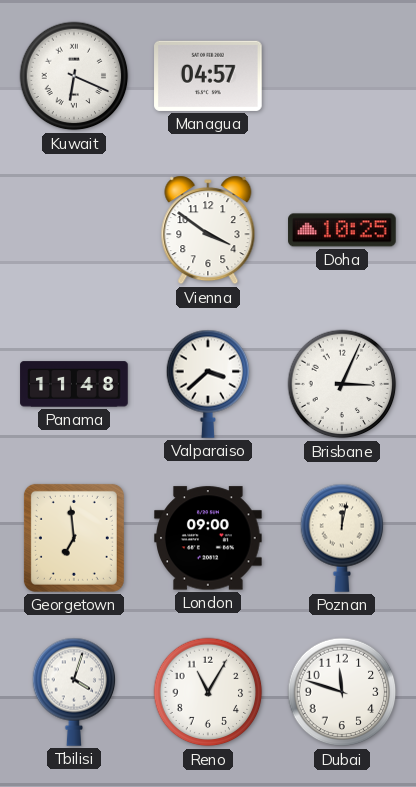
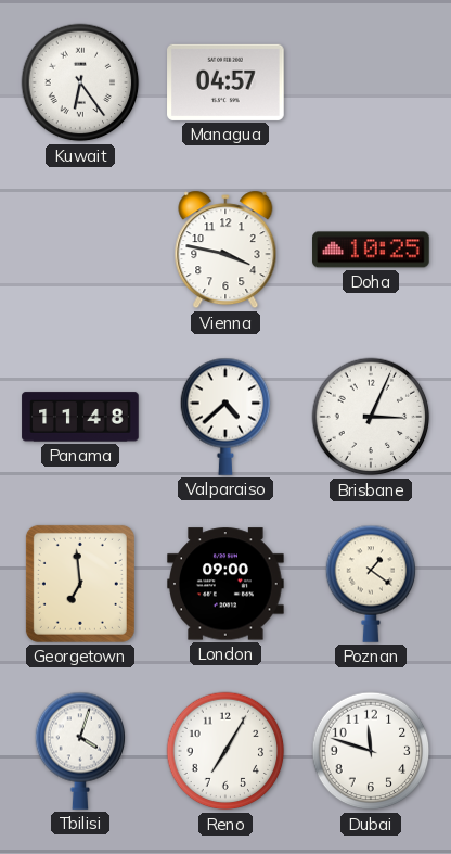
Kuwait: 6:19 -> 6:24
Vienna: 3:51 -> 3:47
Valparaiso: 3:38 -> 4:38
Poznan: 12:02 -> 1:21
Reno: 11:05 -> 7:05
